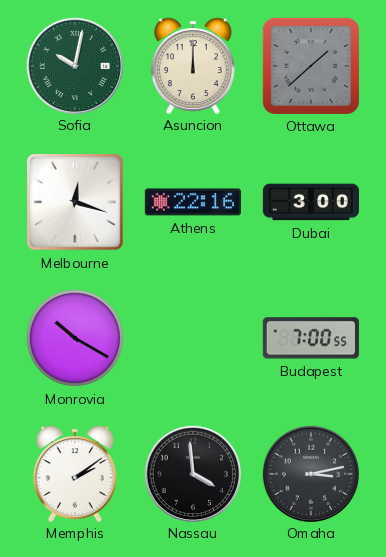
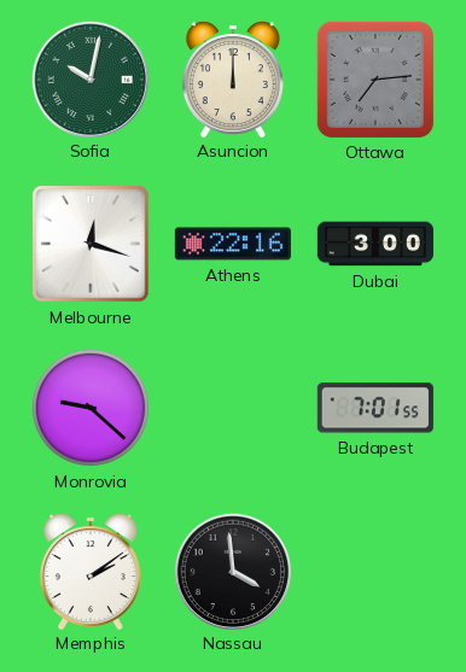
Ottawa: 1:38 -> 7:14
Monrovia: 10:20 -> 9:22
Budapest: 7:00 -> 7:01
Omaha: 3:13 -> none
